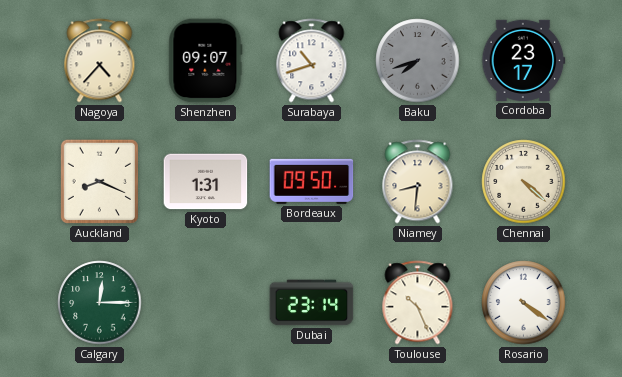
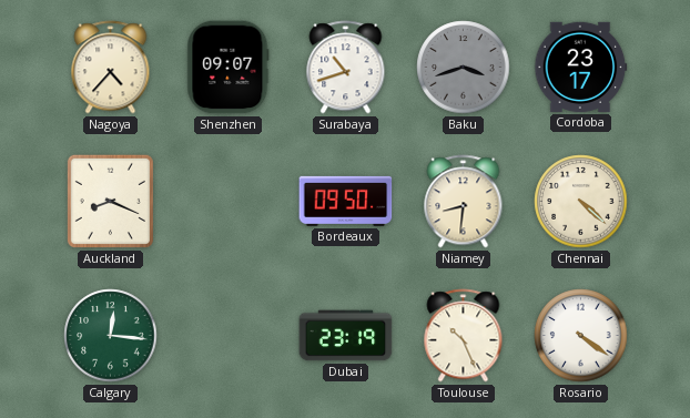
Baku: 7:42 -> 3:42
Kyoto: 1:31 -> none
Calgary: 12:15 -> 12:16
Dubai: 23:14 -> 23:19
